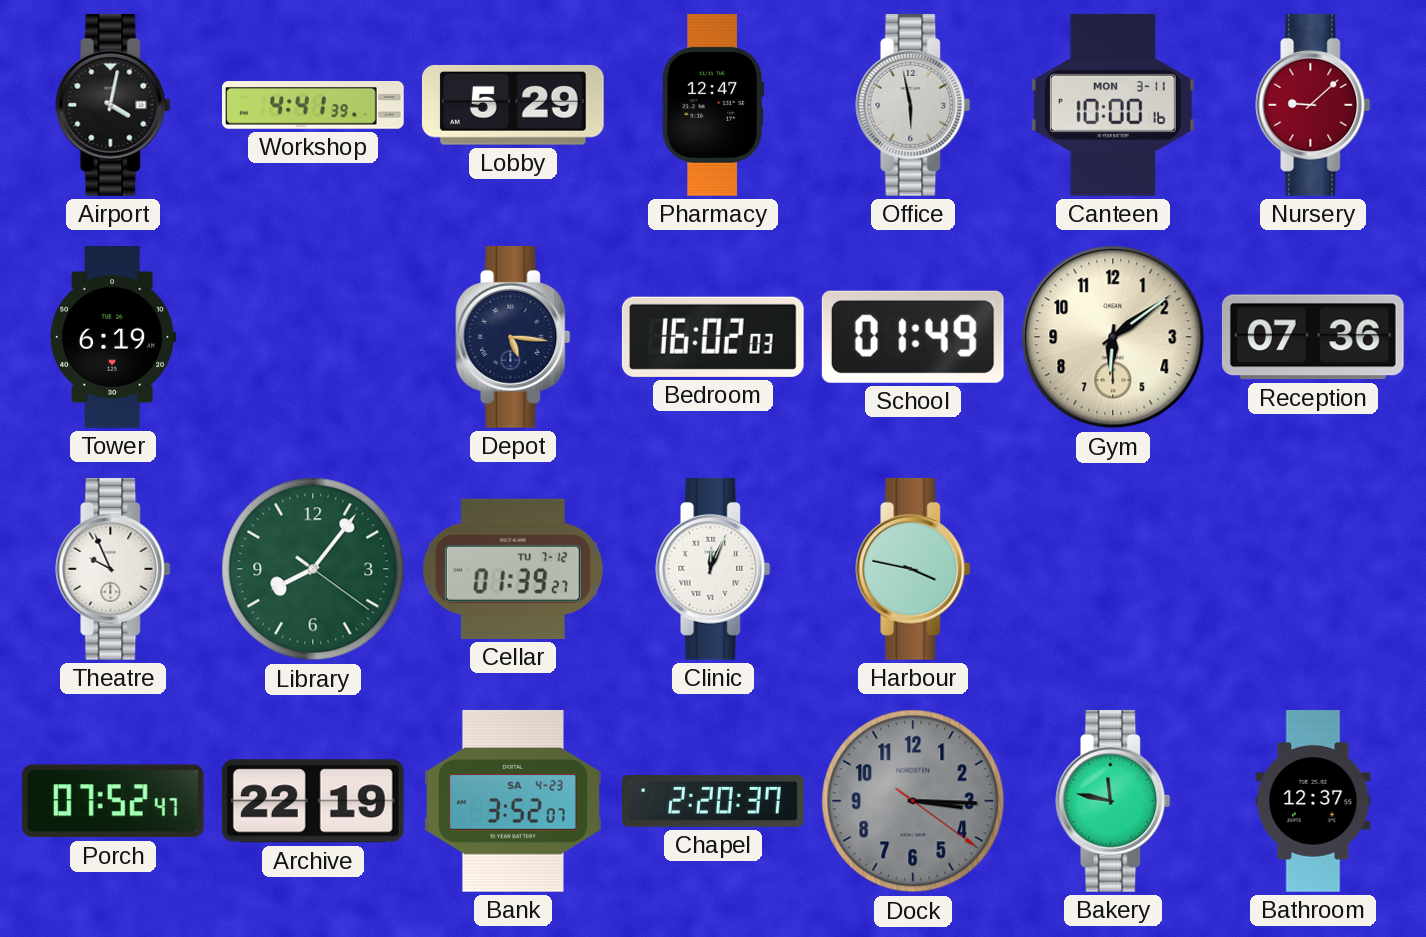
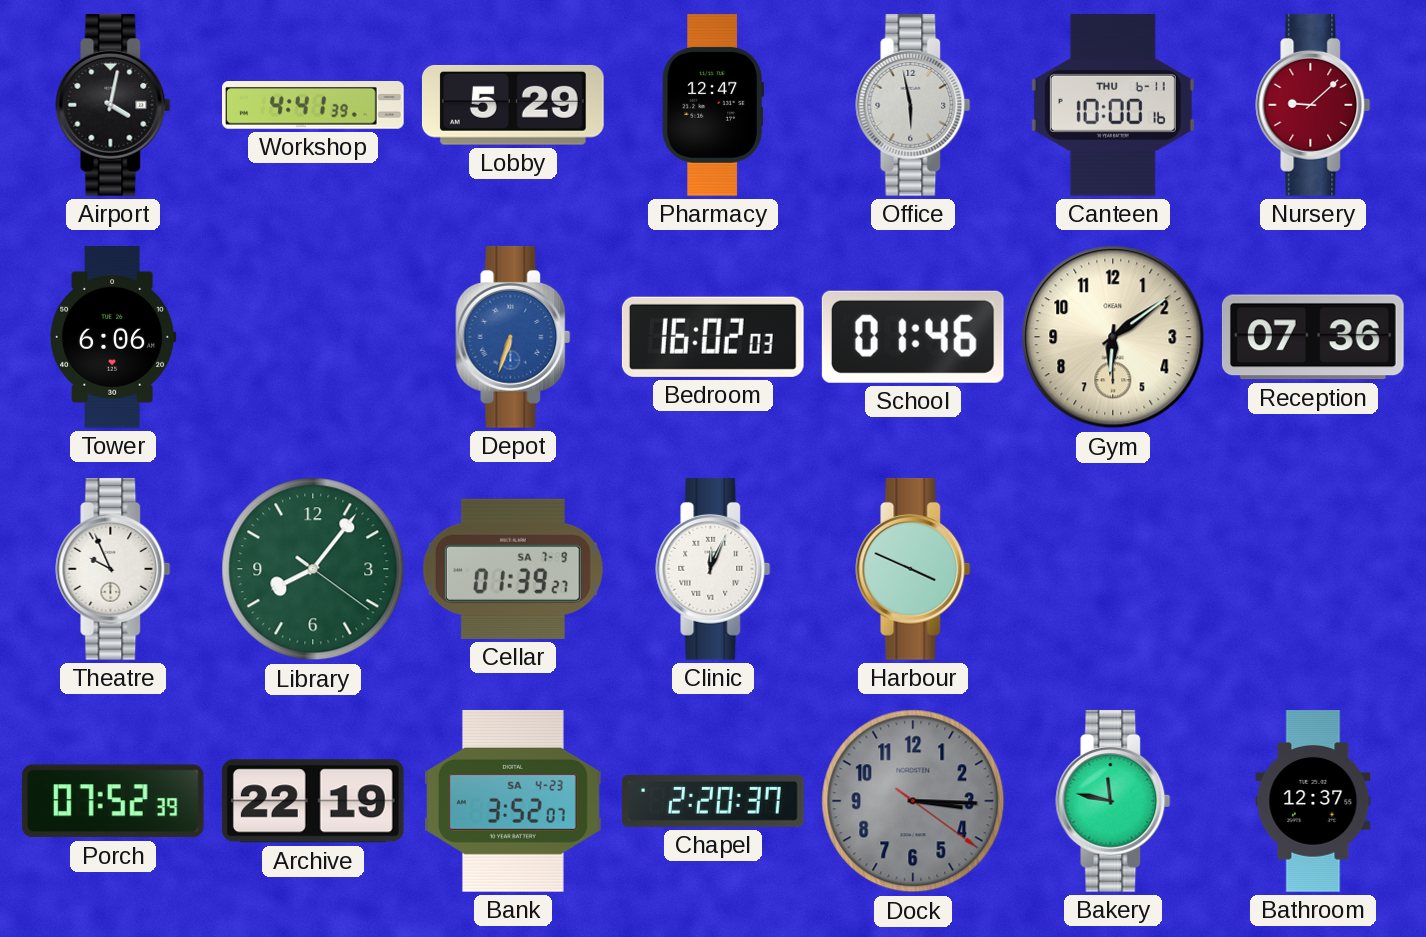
Canteen date: MON 3-11 -> THU 6-11
Tower: 6:19 -> 6:06
Depot: 5:16 -> 6:33
Depot dial: navy -> blue
School: 01:49 -> 01:46
Cellar date: TU 7-12 -> SA 7-9
Harbour: 3:47 -> 3:49
Porch: 07:52:47 -> 07:52:39
